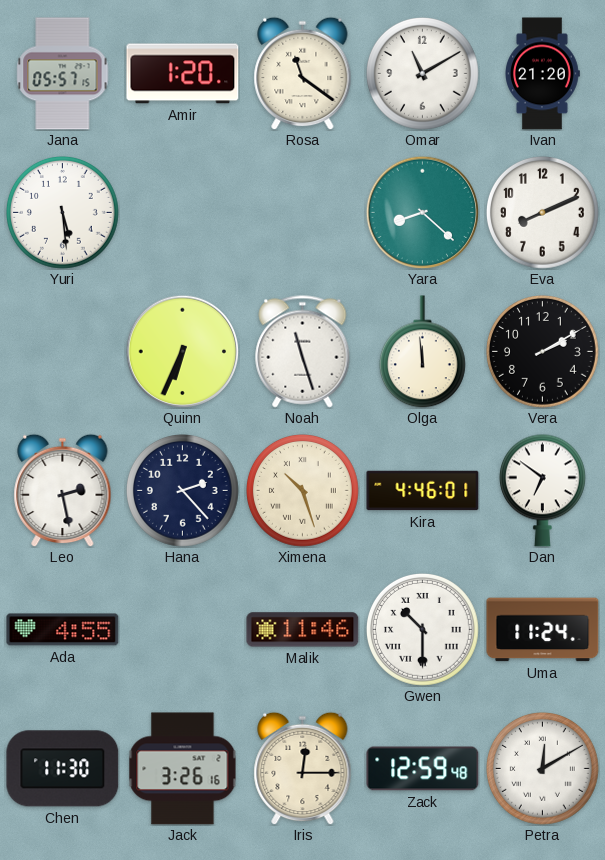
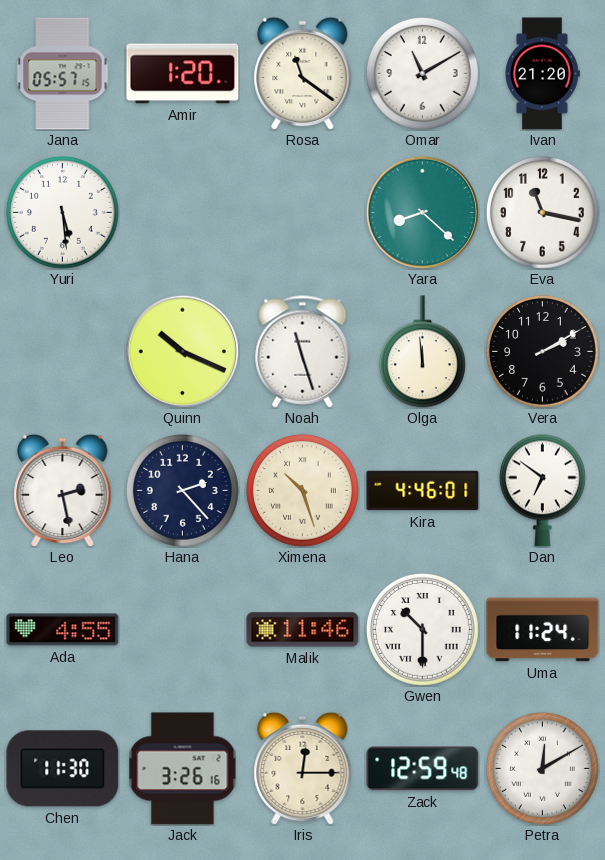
Eva: 8:11 -> 11:17
Quinn: 6:34 -> 10:19
